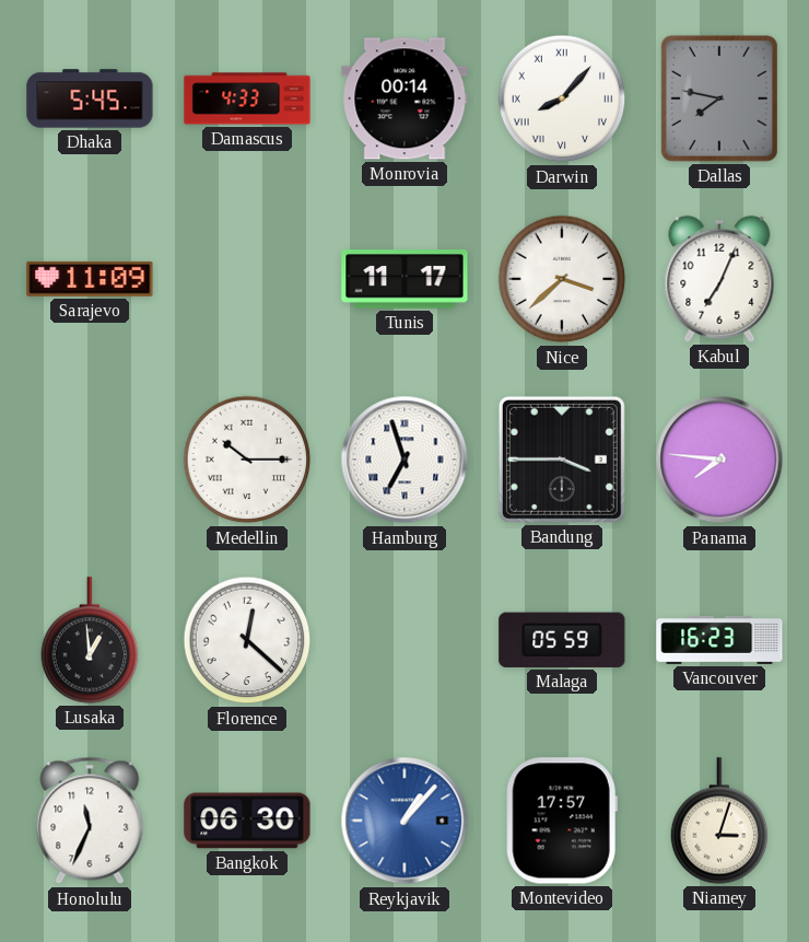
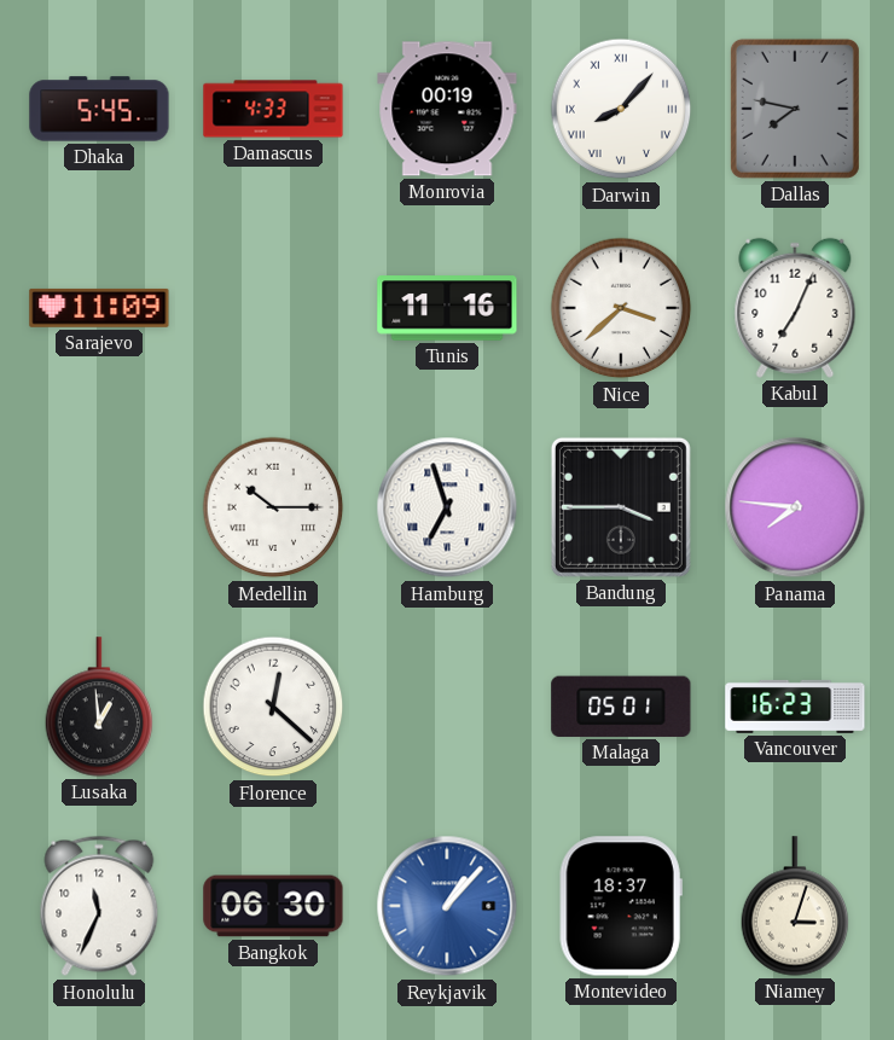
Monrovia: 00:14 -> 00:19
Tunis: 11:17 -> 11:16
Malaga: 05:59 -> 05:01
Montevideo: 17:57 -> 18:37
